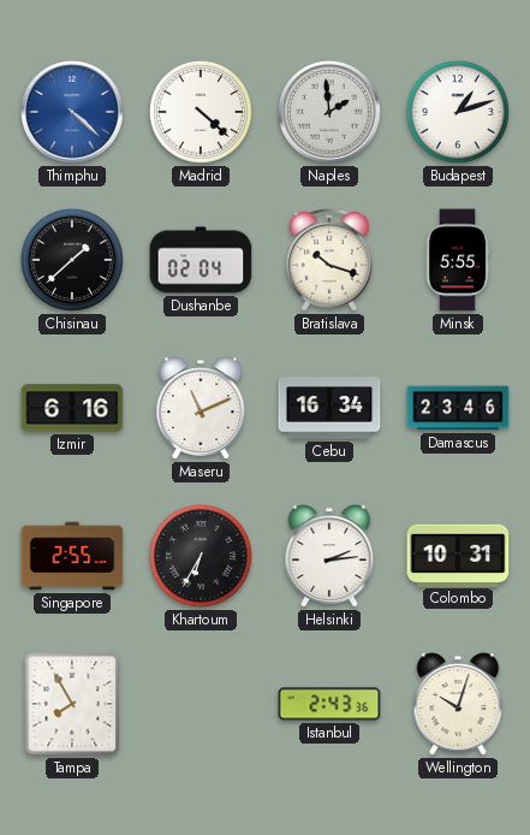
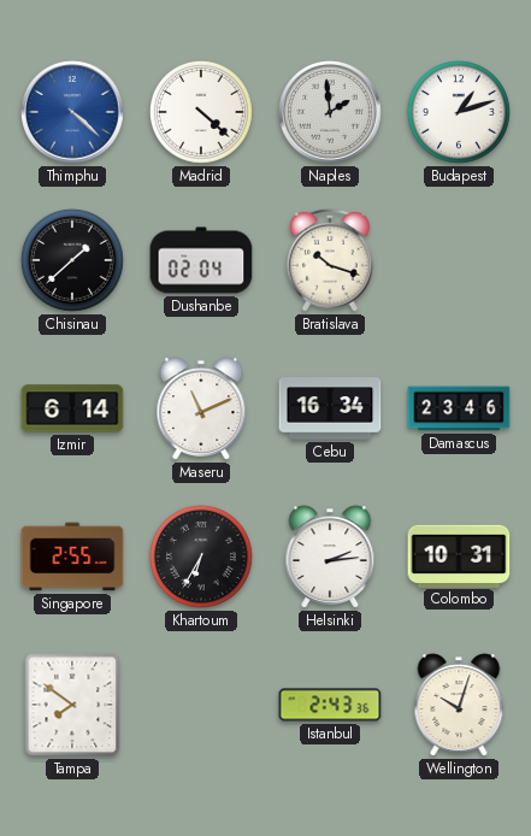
Minsk: 5:55 -> none
Izmir: 6:16 -> 6:14
Tampa: 7:55 -> 7:51
